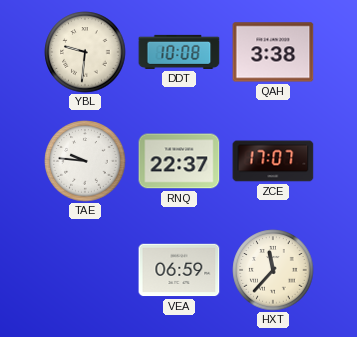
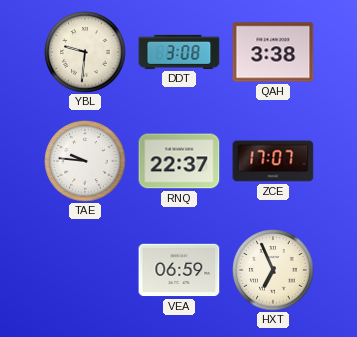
DDT: 10:08 -> 3:08
HXT: 11:37 -> 6:56
